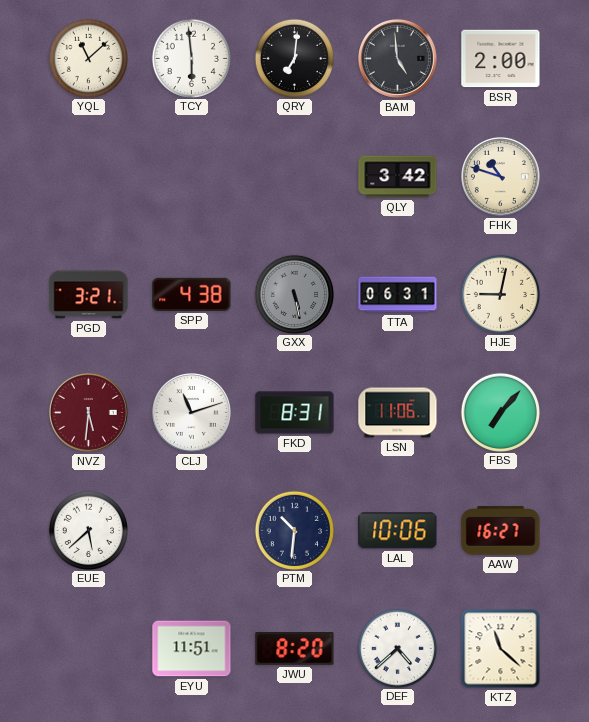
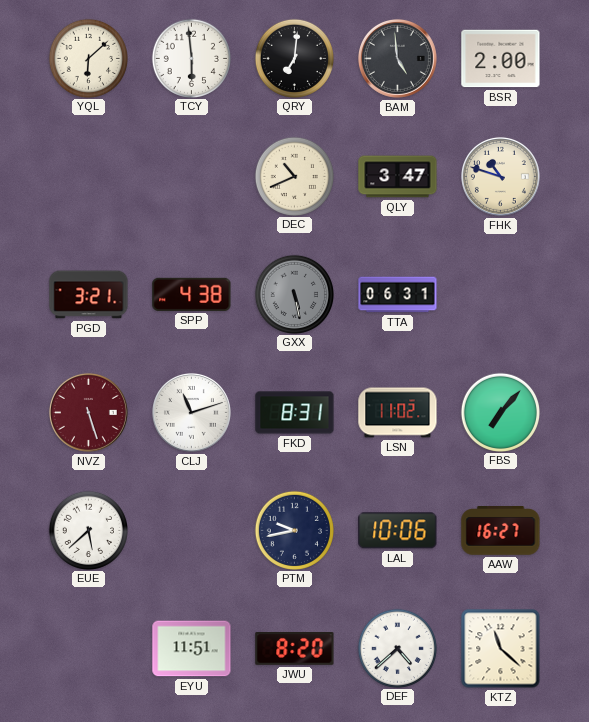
YQL: 11:08 -> 6:08
DEC: none -> 10:41
QLY: 3:42 -> 3:47
HJE: 9:02 -> none
NVZ: 5:31 -> 5:27
LSN: 11:06 -> 11:02
PTM: 10:31 -> 9:43
